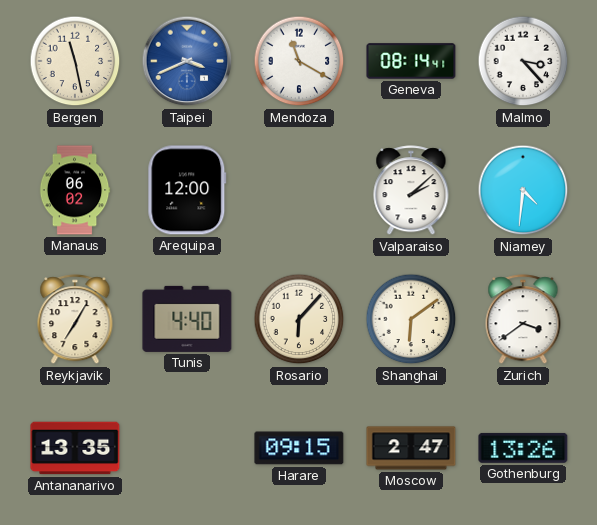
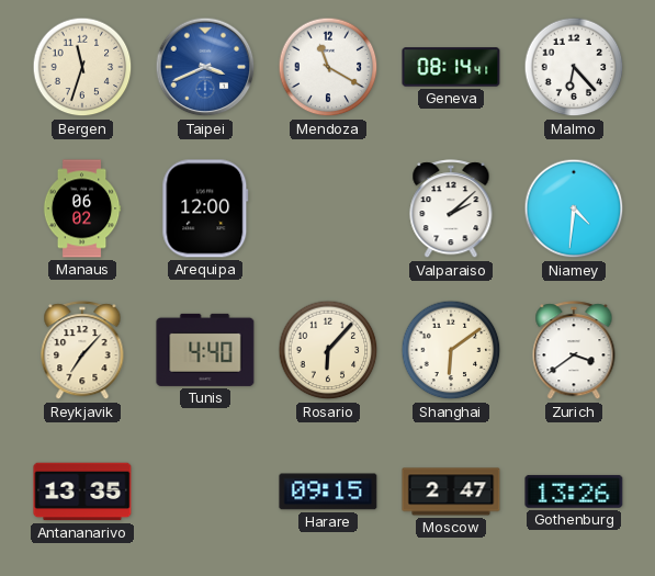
Bergen: 11:28 -> 11:33
Malmo: 3:23 -> 6:23
Reykjavik: 7:05 -> 7:07
